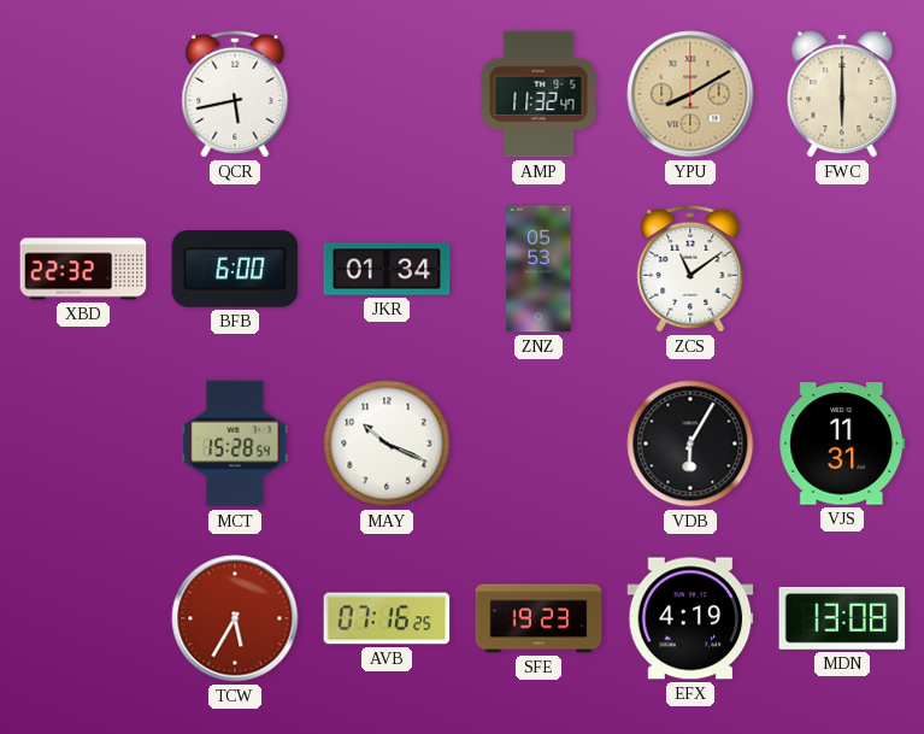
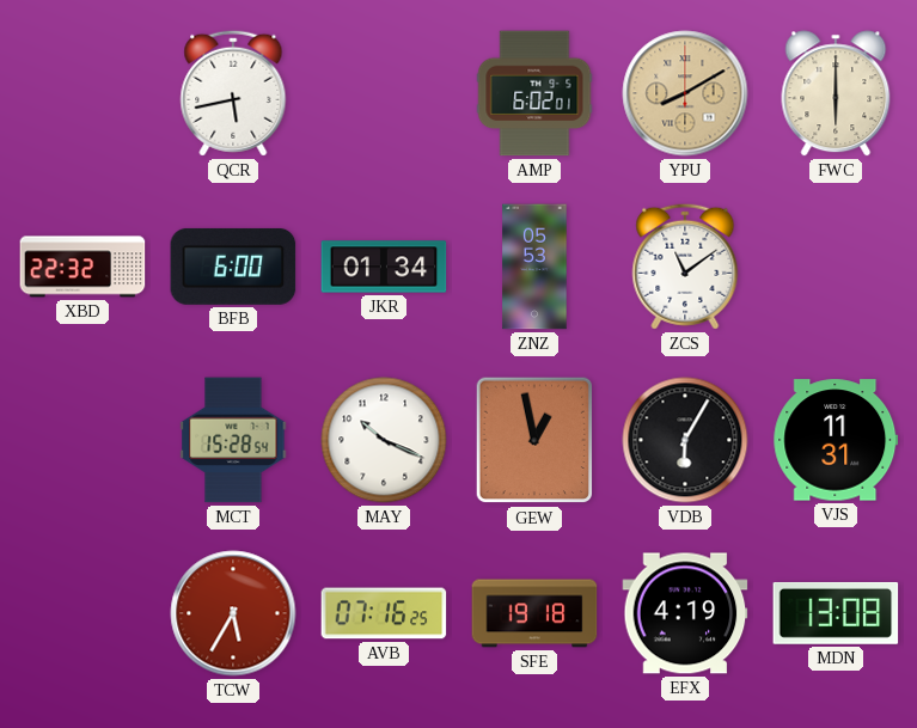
AMP: 11:32 -> 6:02
GEW: none -> 12:58
SFE: 19:23 -> 19:18
